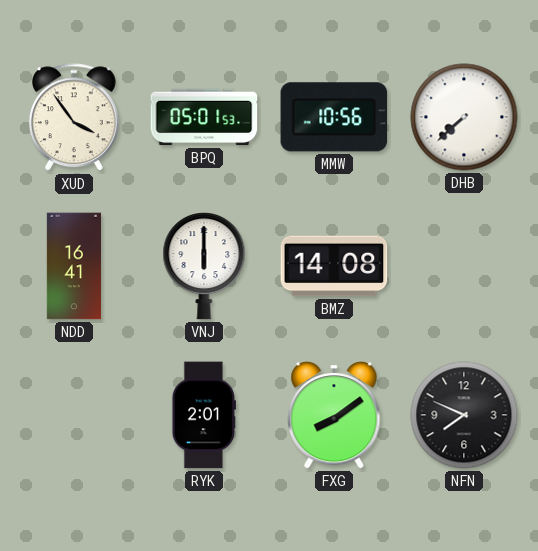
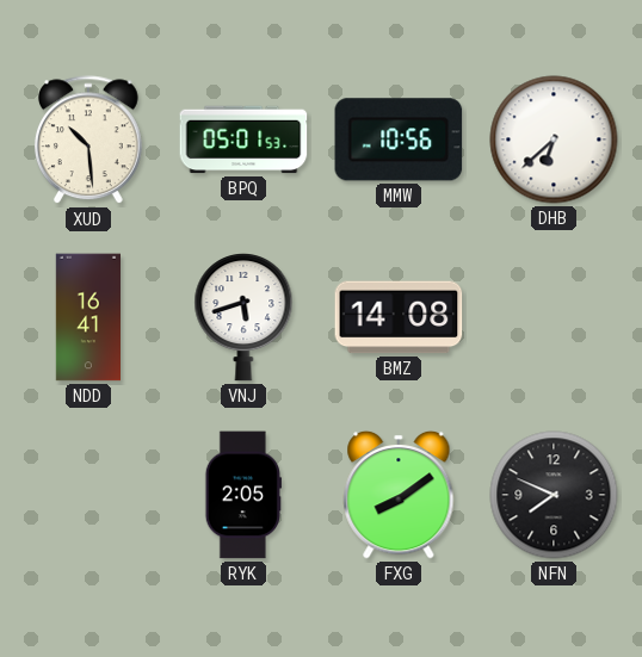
XUD: 3:54 -> 10:29
DHB: 7:38 -> 6:38
VNJ: 6:00 -> 5:42
RYK: 2:01 -> 2:05
